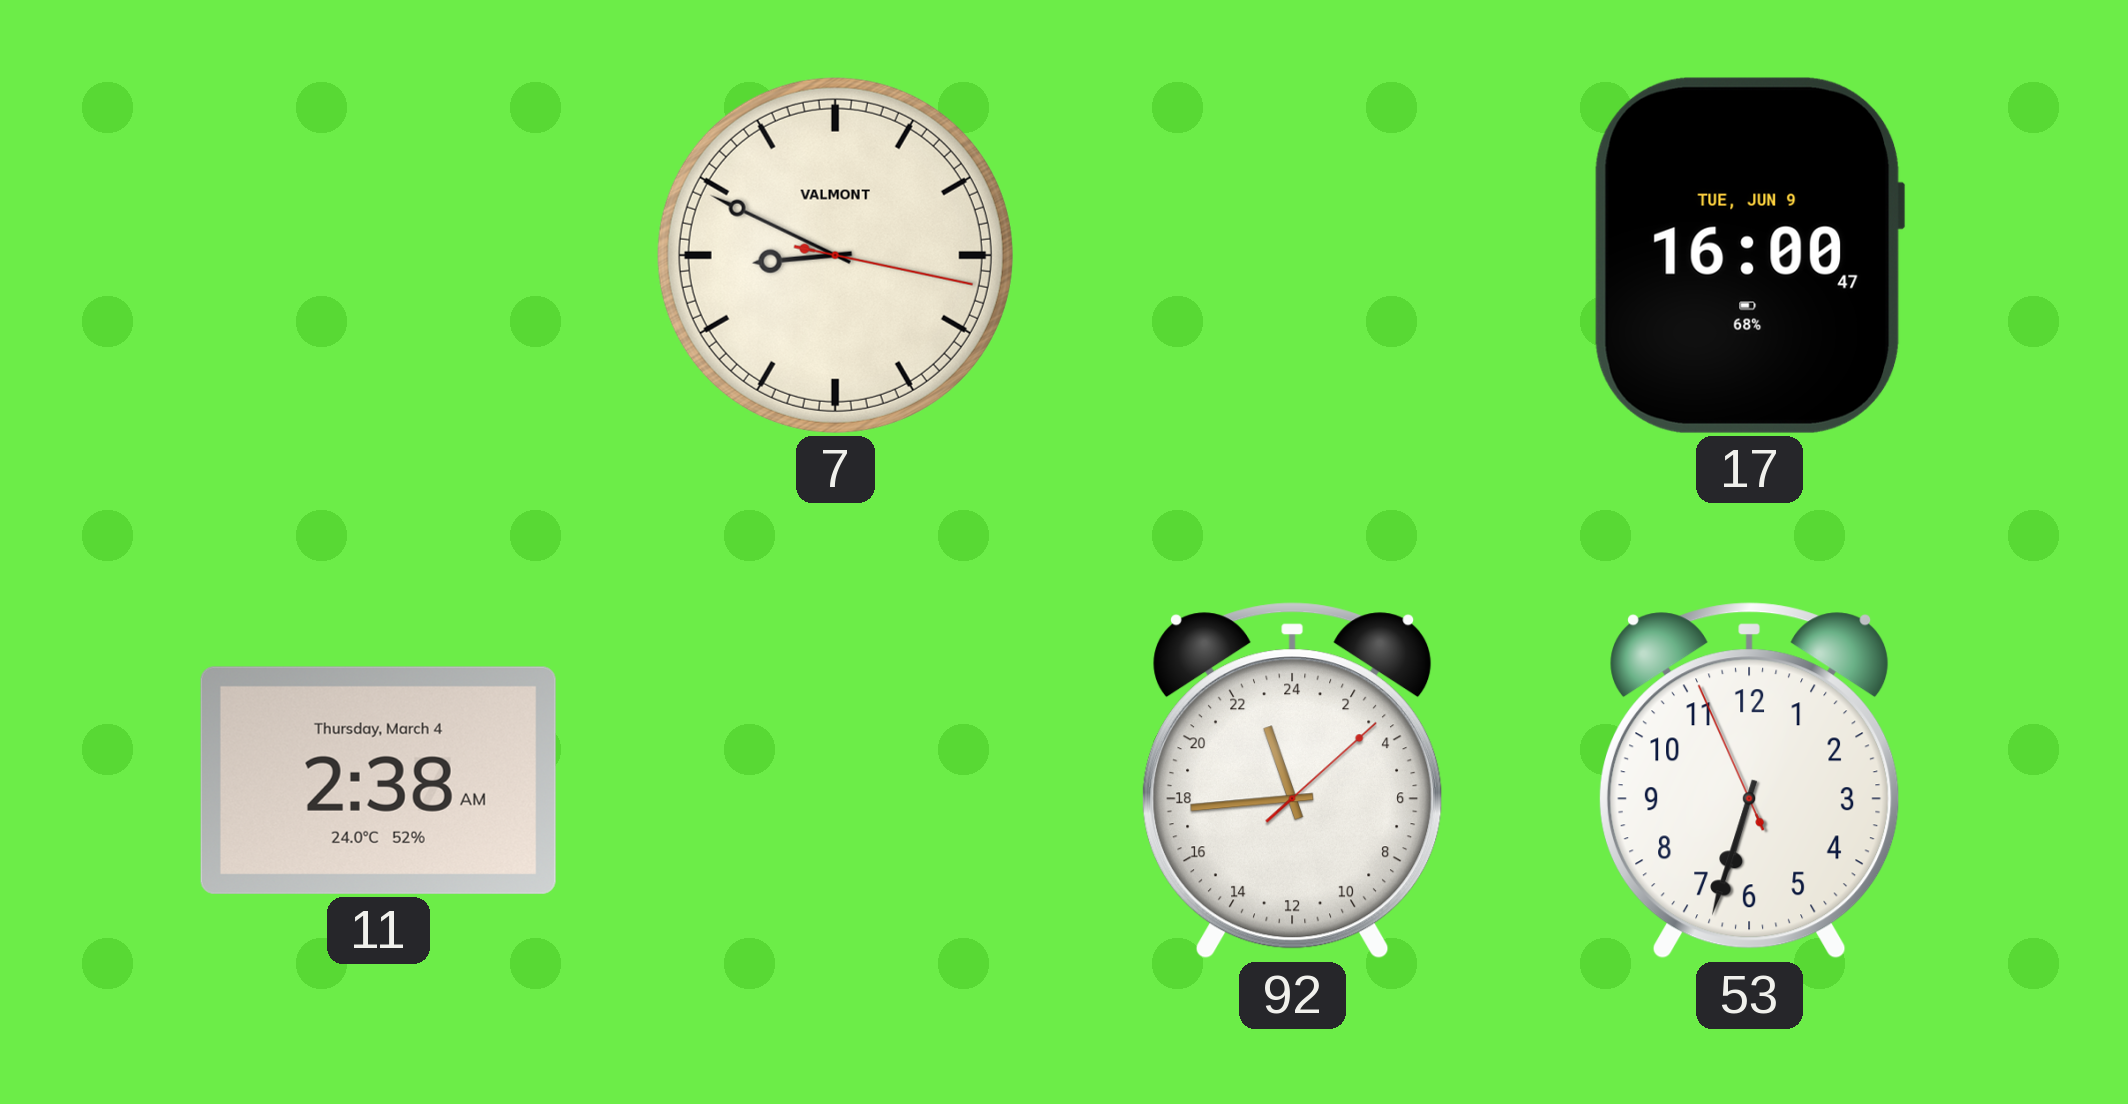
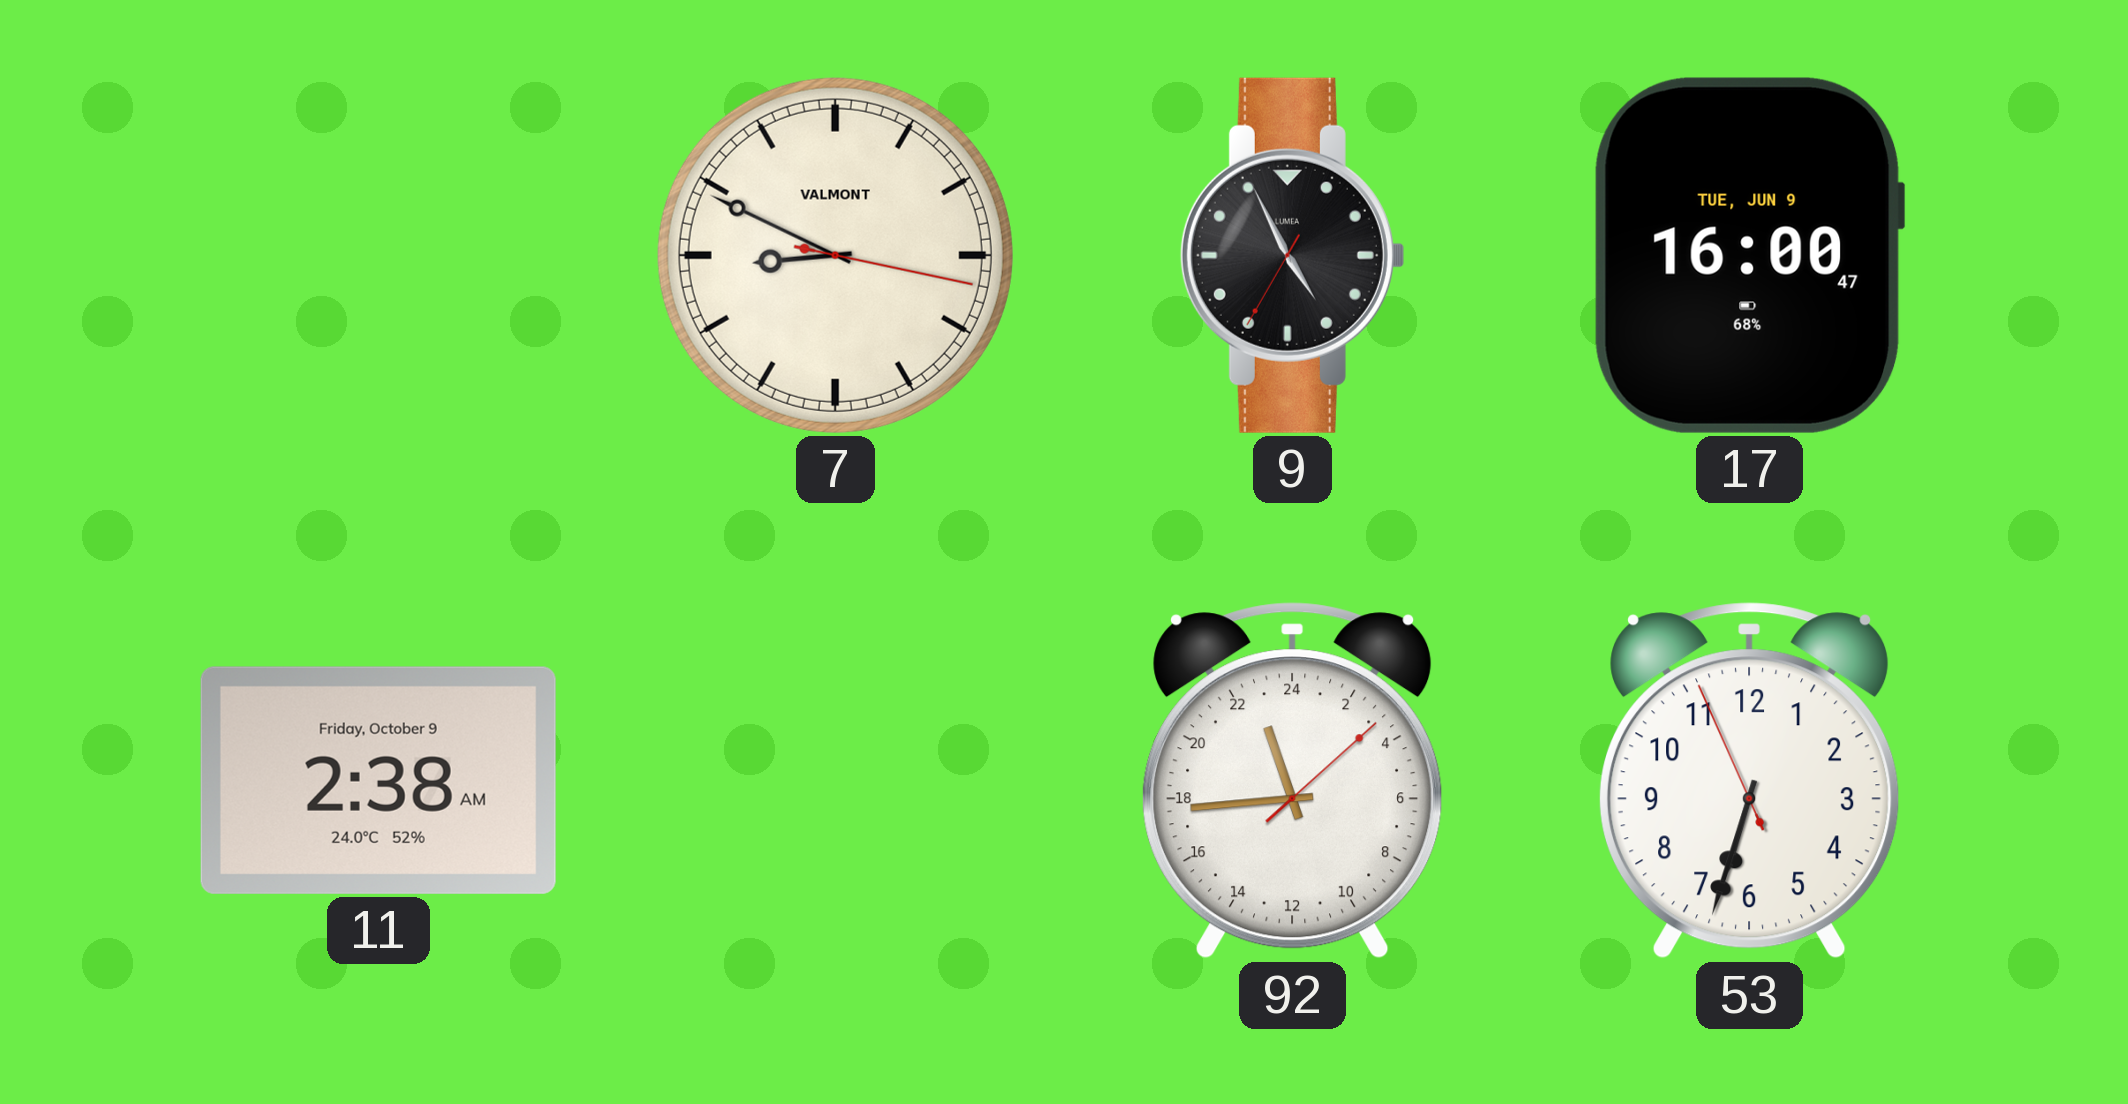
9: none -> 4:55
11 date: Thursday, March 4 -> Friday, October 9
